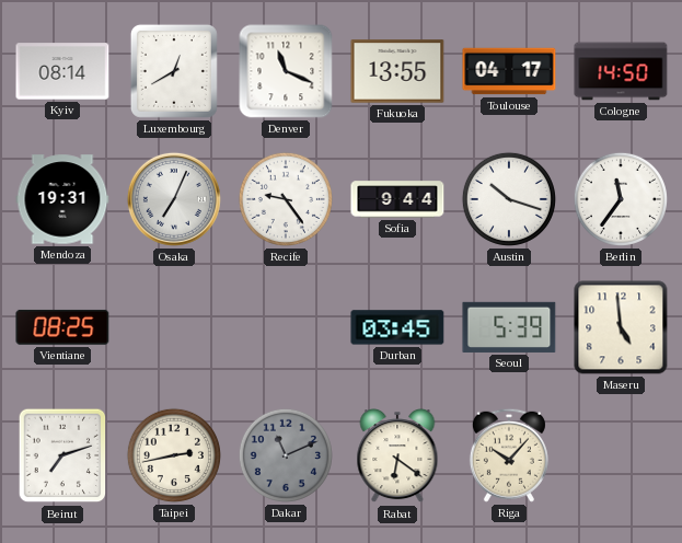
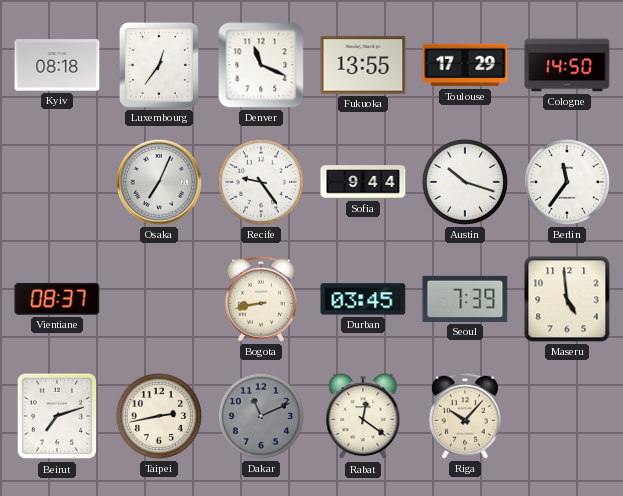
Kyiv: 08:14 -> 08:18
Luxembourg: 12:40 -> 12:36
Toulouse: 04:17 -> 17:29
Mendoza: 19:31 -> none
Vientiane: 08:25 -> 08:37
Bogota: none -> 8:43
Seoul: 5:39 -> 7:39
Rabat: 6:21 -> 12:21
